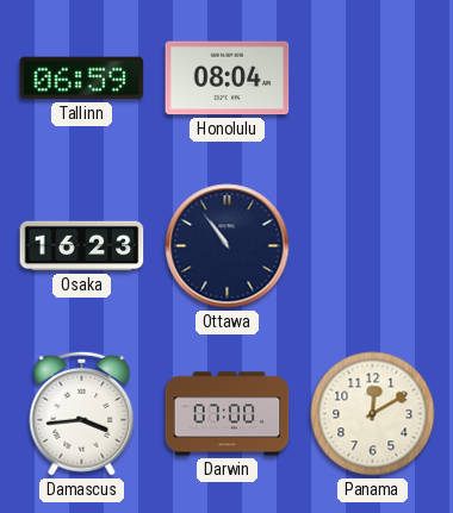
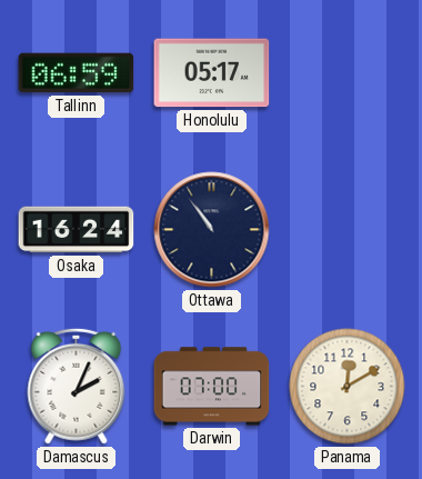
Honolulu: 08:04 -> 05:17
Osaka: 16:23 -> 16:24
Damascus: 3:44 -> 2:04
